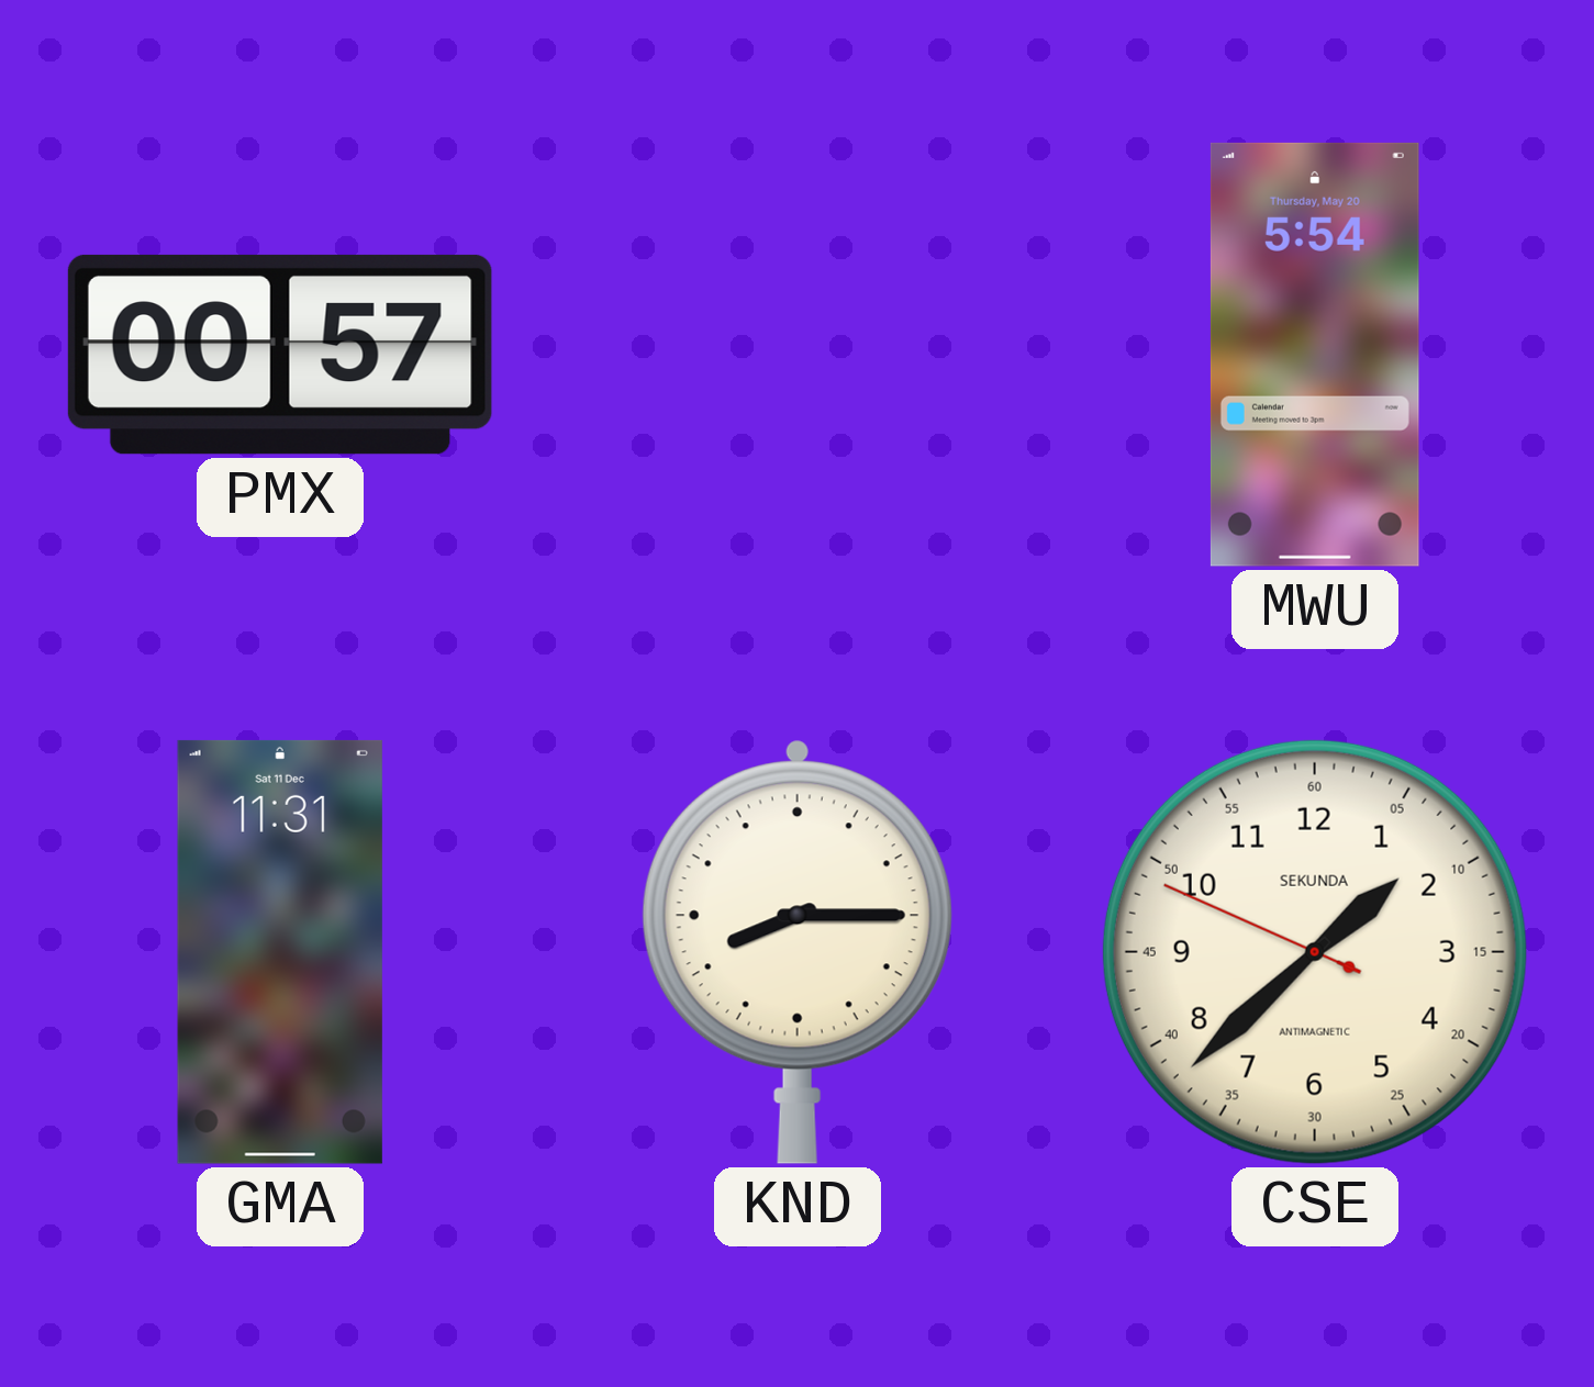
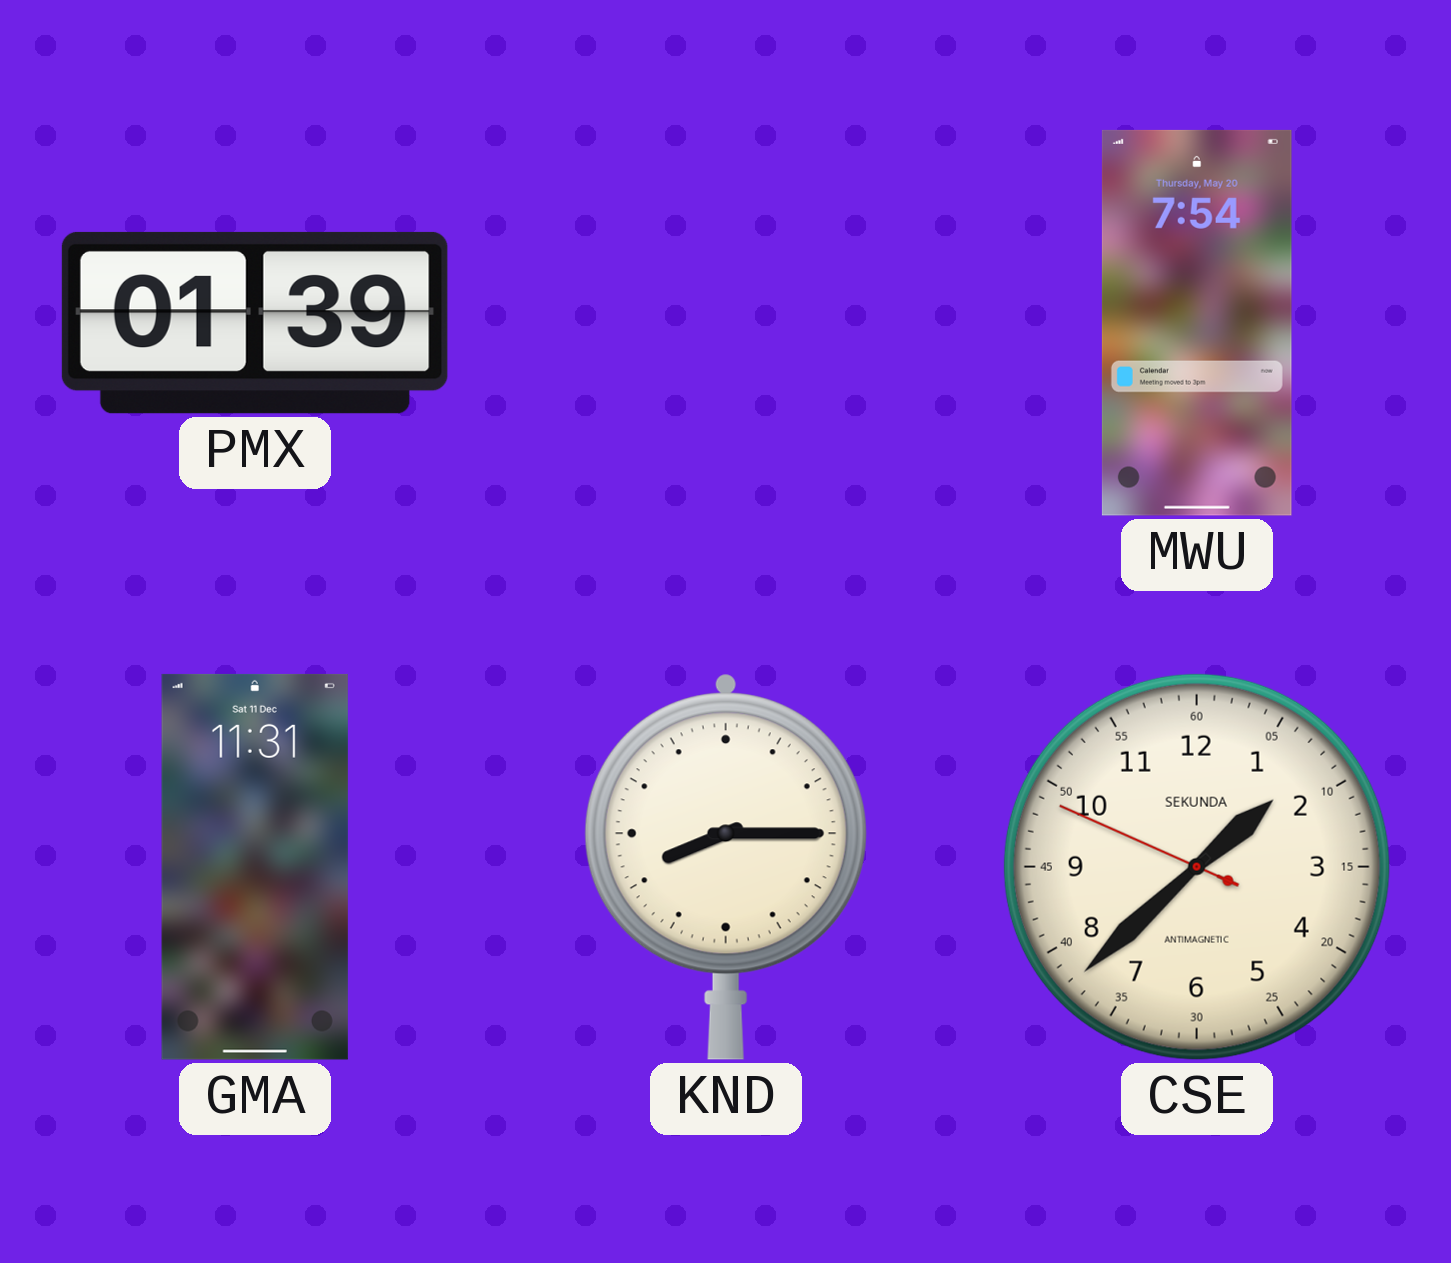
PMX: 00:57 -> 01:39
MWU: 5:54 -> 7:54
